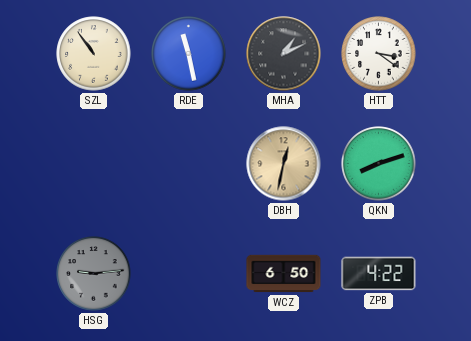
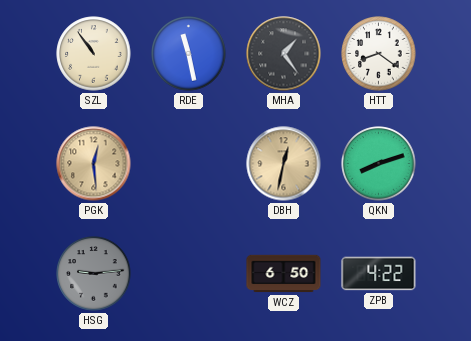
MHA: 1:11 -> 1:24
HTT: 3:21 -> 8:21
PGK: none -> 12:29
